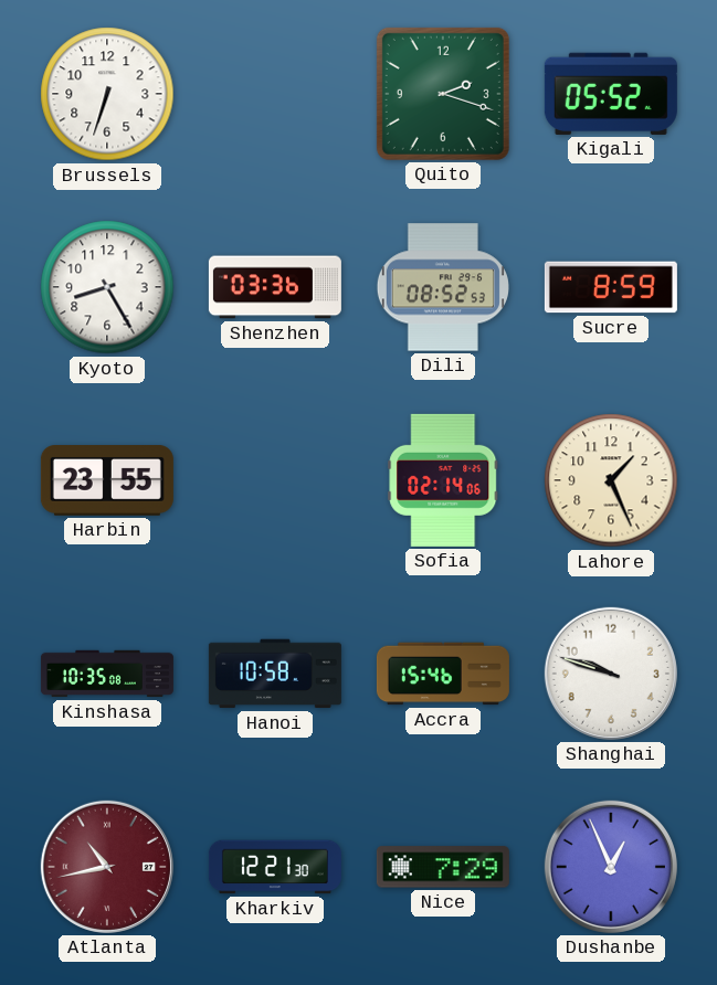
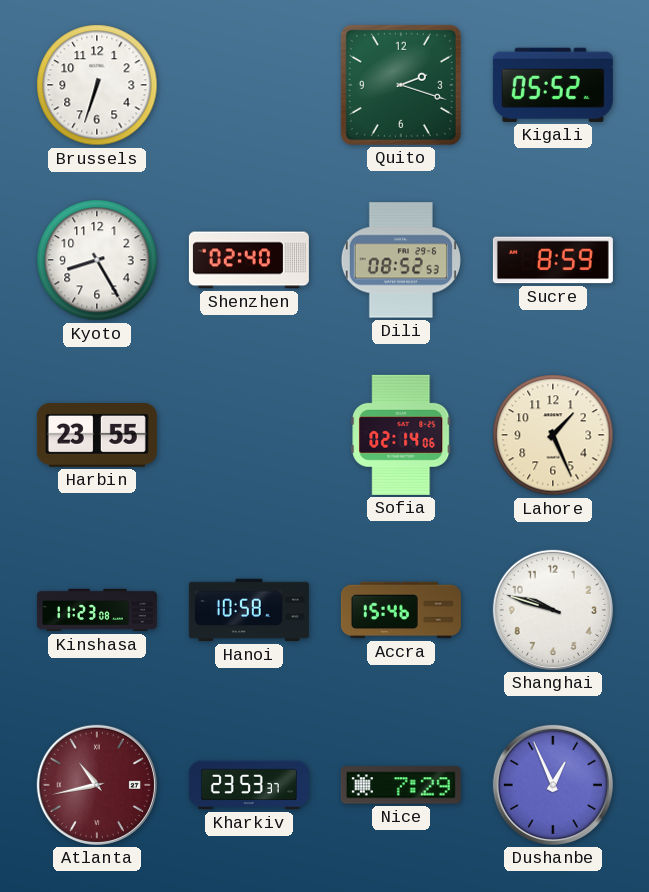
Shenzhen: 03:36 -> 02:40
Kinshasa: 10:35 -> 11:23
Kharkiv: 12:21 -> 23:53
